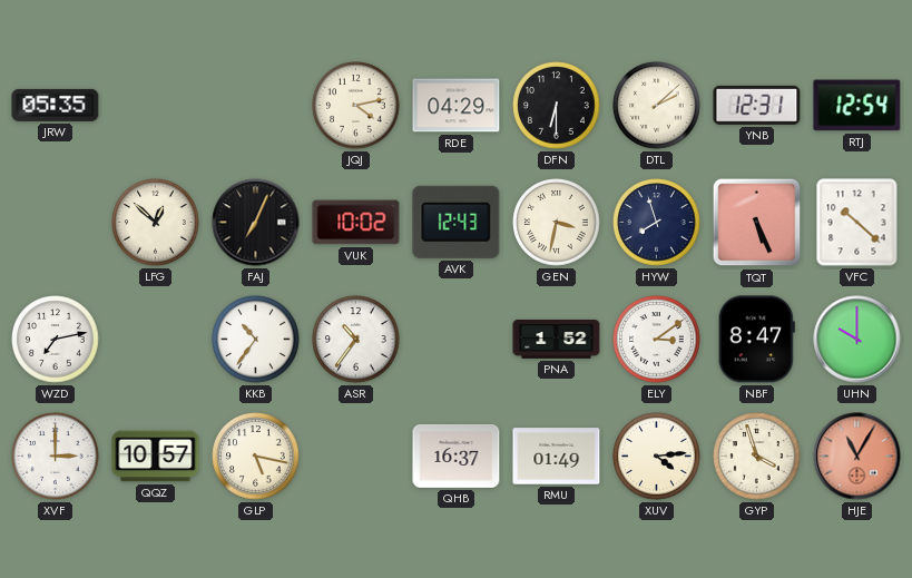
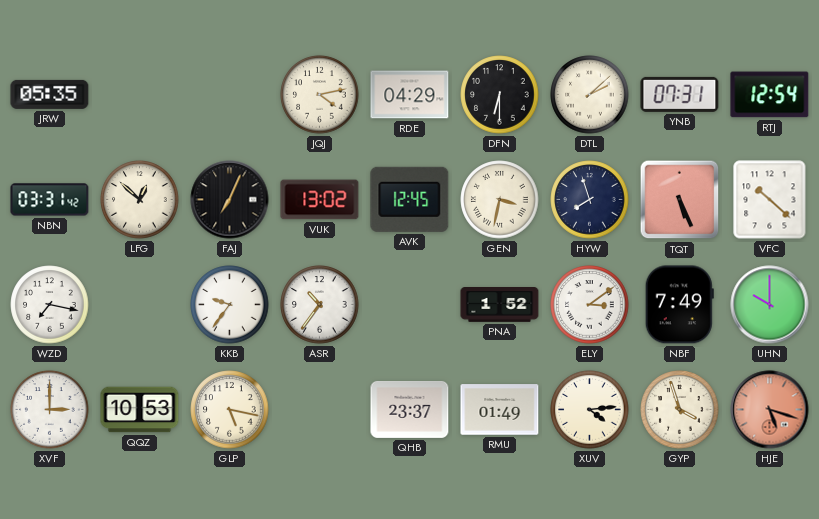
YNB: 12:31 -> 07:31
NBN: none -> 03:31
VUK: 10:02 -> 13:02
AVK: 12:43 -> 12:45
WZD: 7:13 -> 7:17
KKB: 10:36 -> 9:36
NBF: 8:47 -> 7:49
QQZ: 10:57 -> 10:53
QHB: 16:37 -> 23:37
HJE: 11:05 -> 5:18
